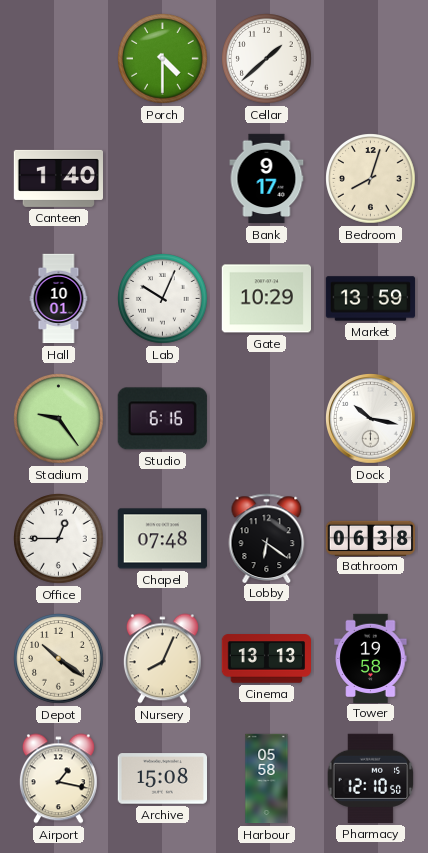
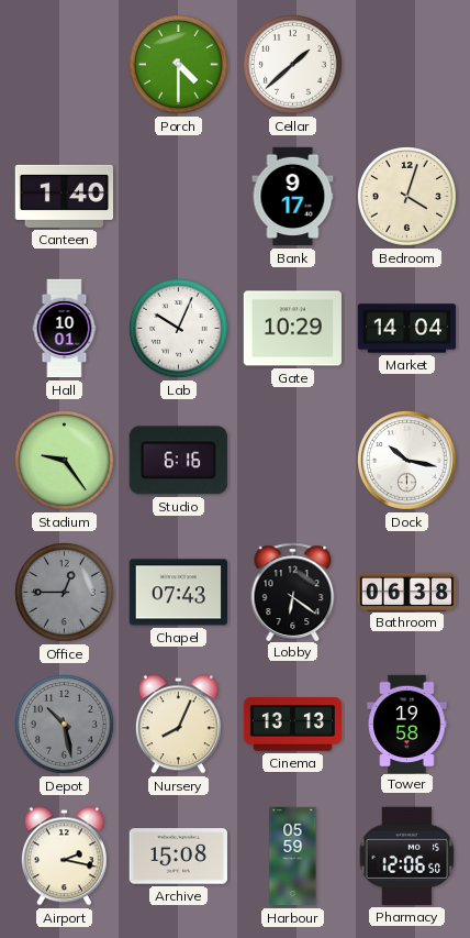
Bedroom: 8:03 -> 4:03
Market: 13:59 -> 14:04
Office dial: white -> grey
Chapel: 07:48 -> 07:43
Depot: 10:21 -> 10:28
Depot dial: cream -> grey
Airport: 1:17 -> 2:17
Harbour: 05:58 -> 05:59
Pharmacy: 12:10 -> 12:06
